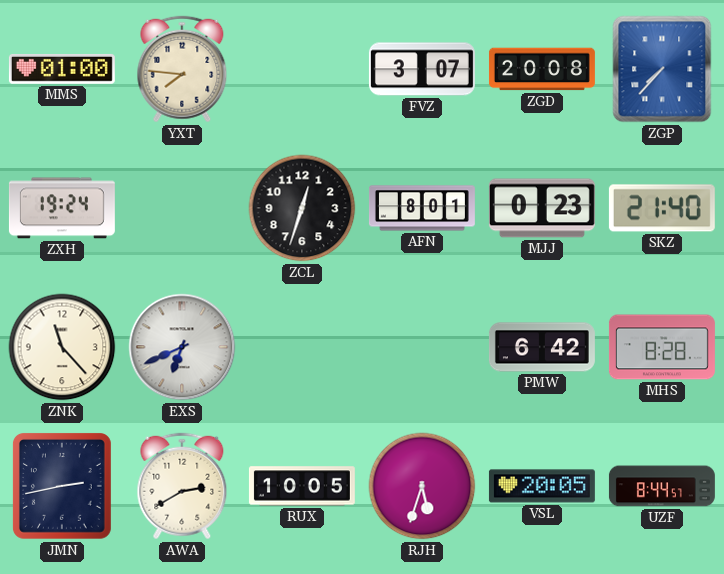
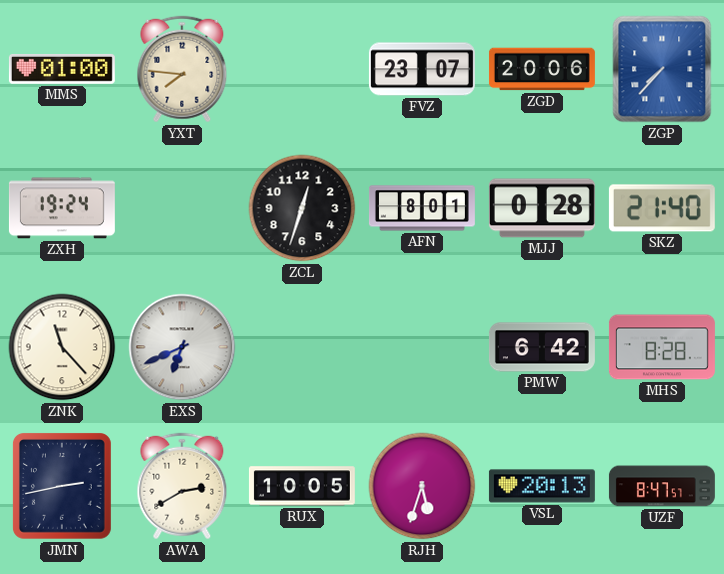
FVZ: 3:07 -> 23:07
ZGD: 20:08 -> 20:06
MJJ: 0:23 -> 0:28
VSL: 20:05 -> 20:13
UZF: 8:44 -> 8:47
